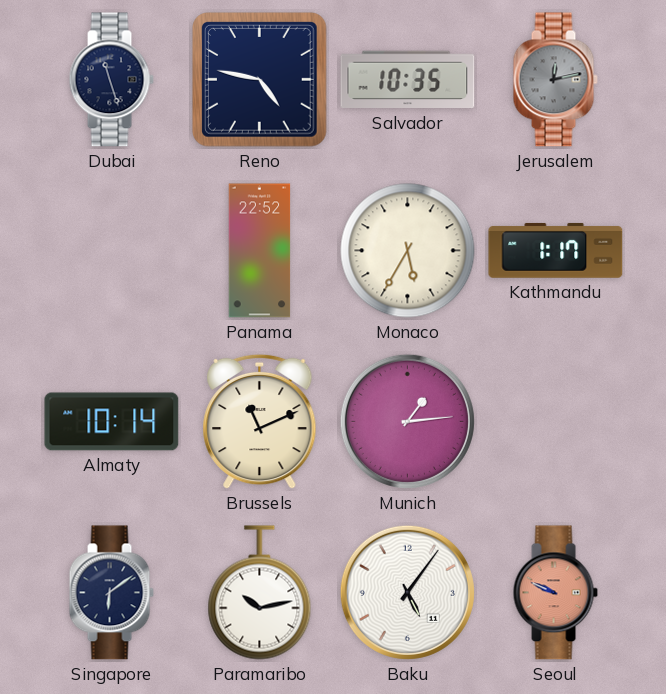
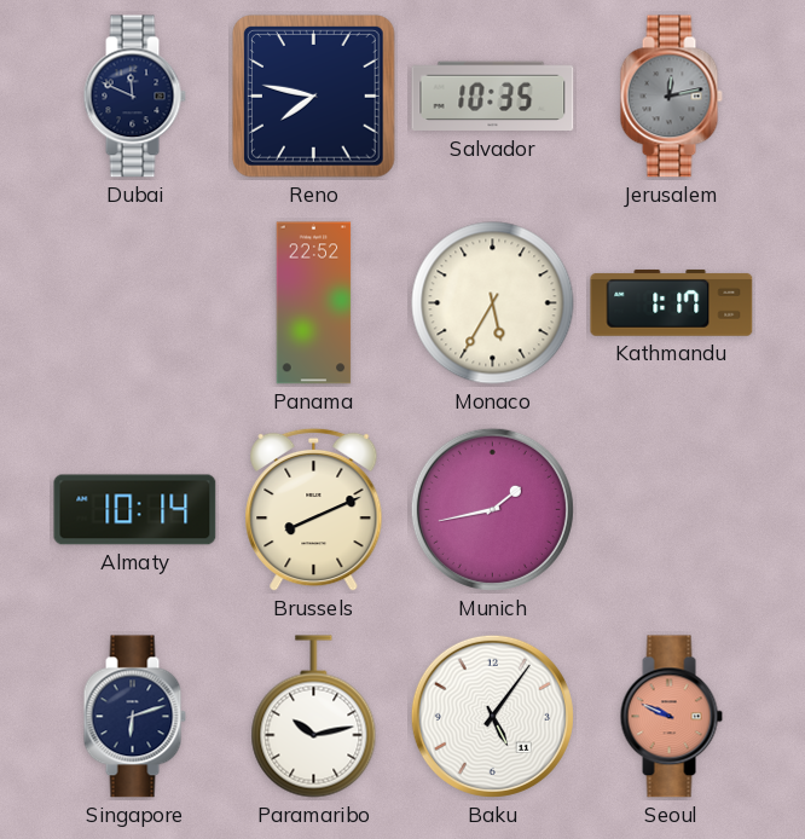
Dubai: 11:27 -> 11:49
Reno: 4:47 -> 7:47
Brussels: 11:11 -> 8:11
Munich: 1:14 -> 1:43
Singapore: 6:09 -> 6:12
